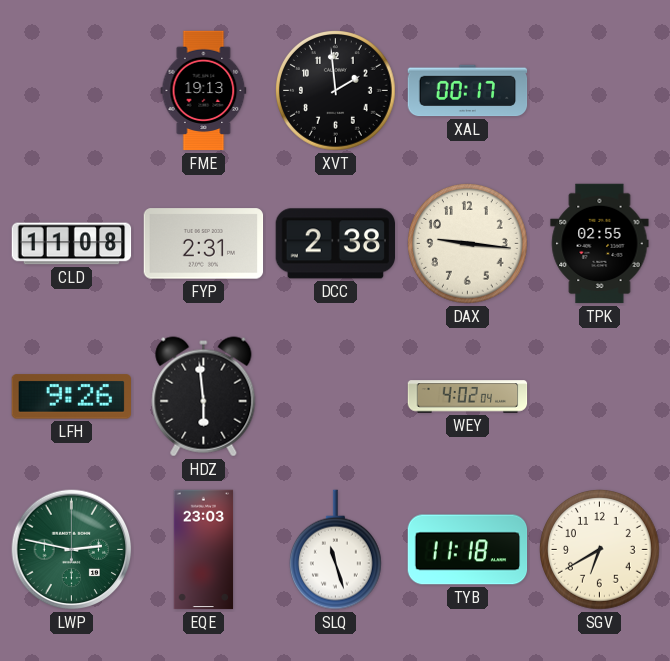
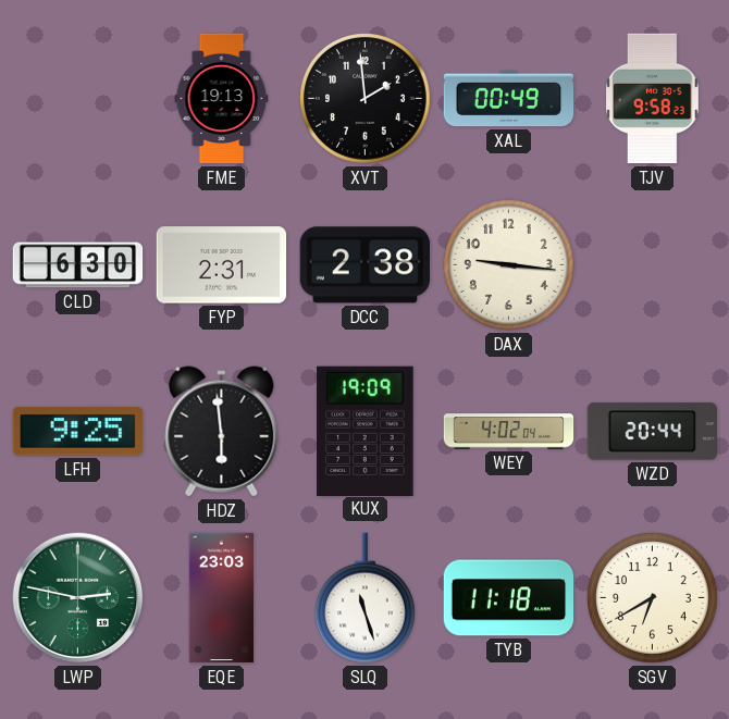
XAL: 00:17 -> 00:49
TJV: none -> 9:58
CLD: 11:08 -> 6:30
TPK: 02:55 -> none
LFH: 9:26 -> 9:25
KUX: none -> 19:09
WZD: none -> 20:44
